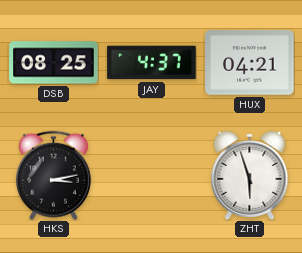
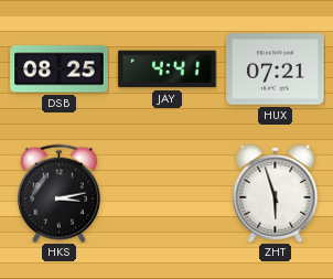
JAY: 4:37 -> 4:41
HUX: 04:21 -> 07:21
